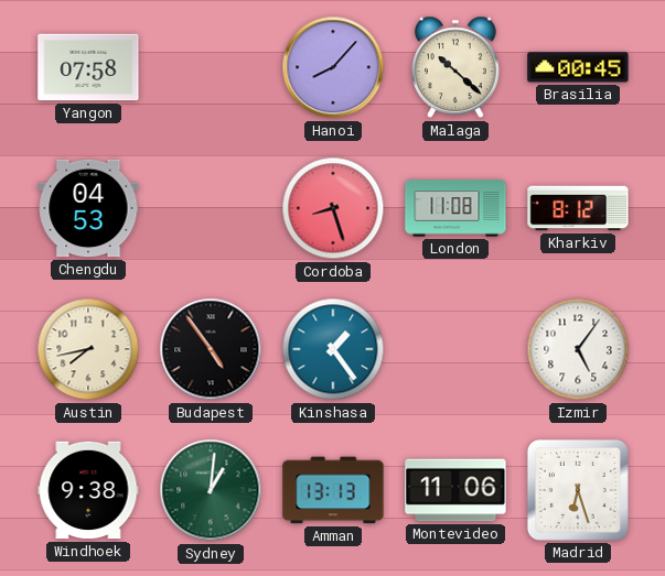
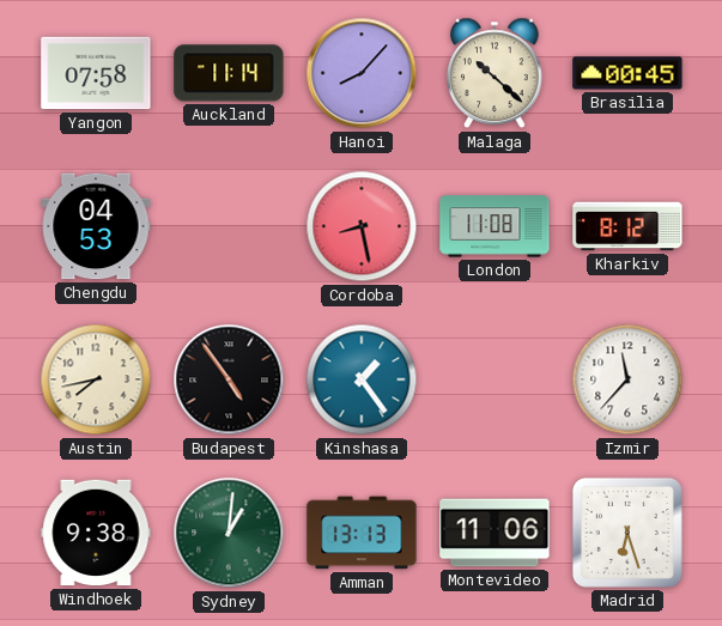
Auckland: none -> 11:14
Cordoba: 8:27 -> 8:28
Izmir: 5:06 -> 11:37
